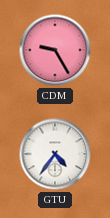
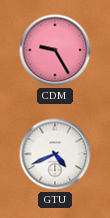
GTU: 4:36 -> 4:41
